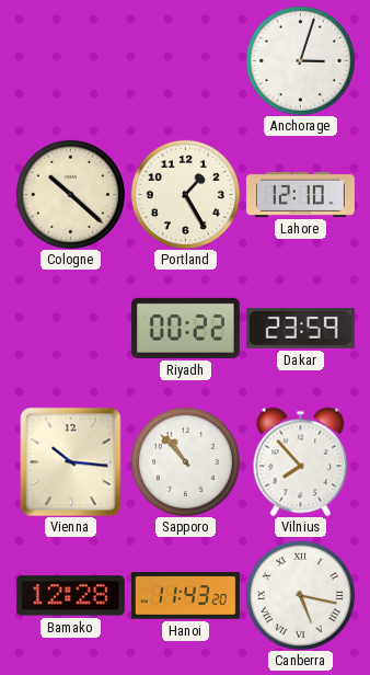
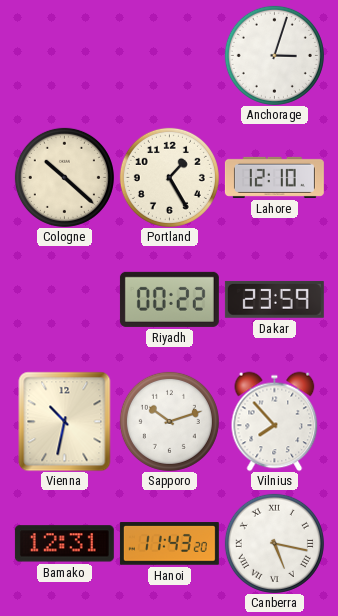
Vienna: 10:16 -> 10:32
Sapporo: 10:53 -> 10:12
Bamako: 12:28 -> 12:31
